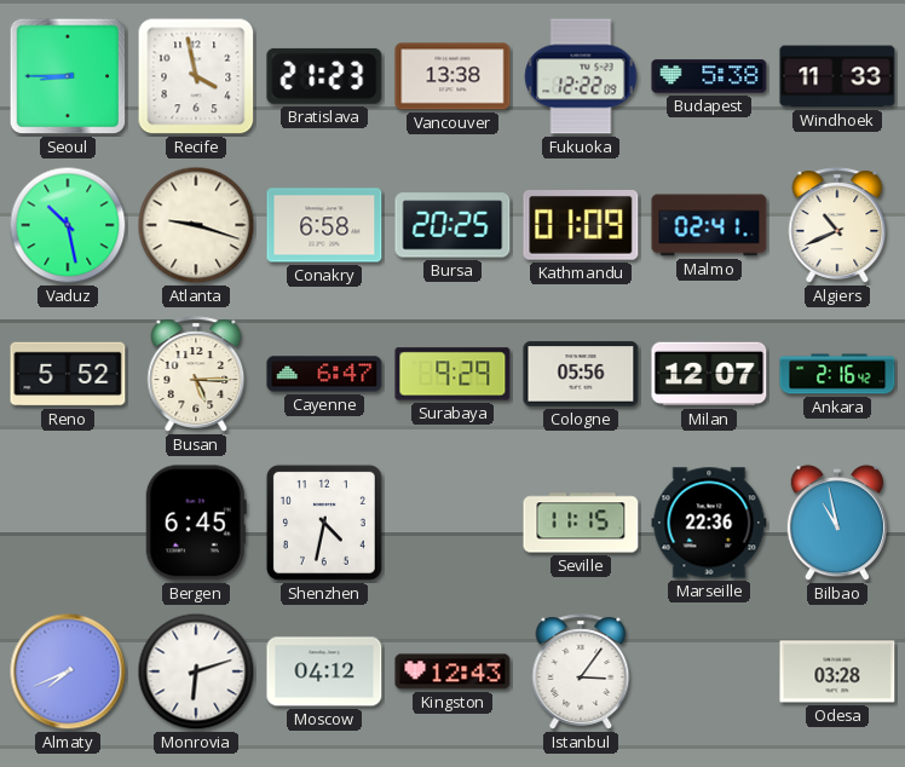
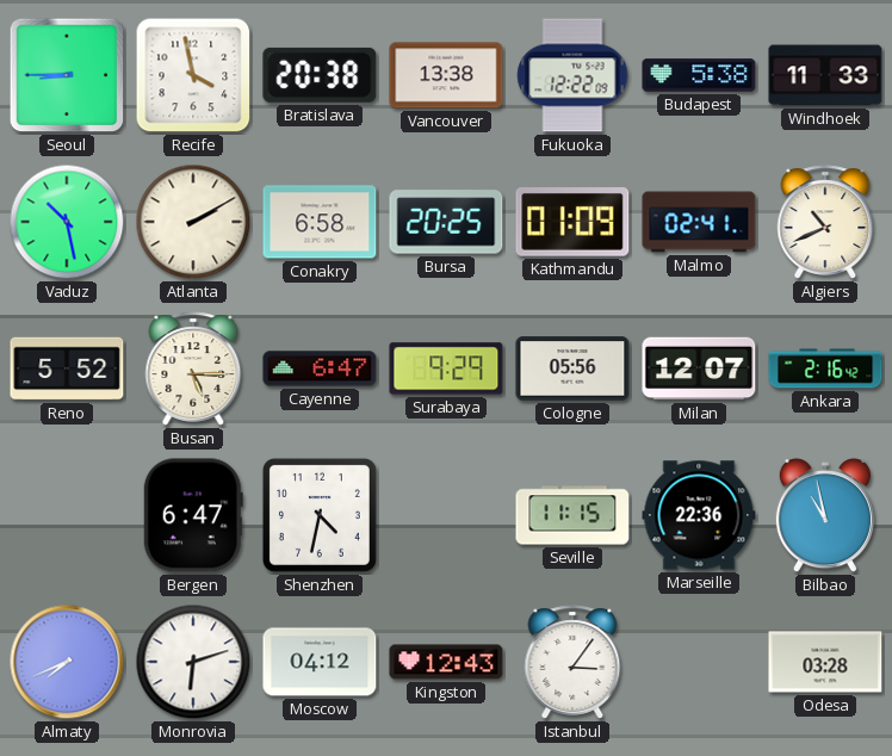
Bratislava: 21:23 -> 20:38
Atlanta: 9:18 -> 2:10
Bergen: 6:45 -> 6:47
